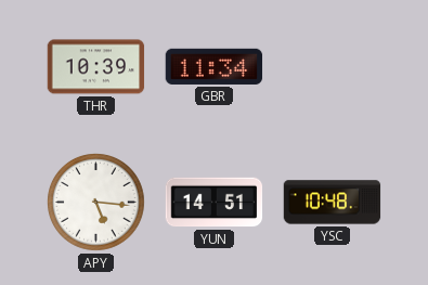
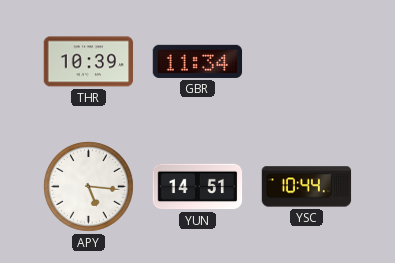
YSC: 10:48 -> 10:44
